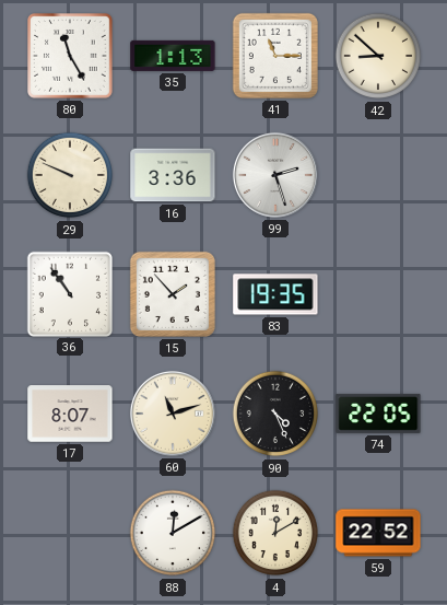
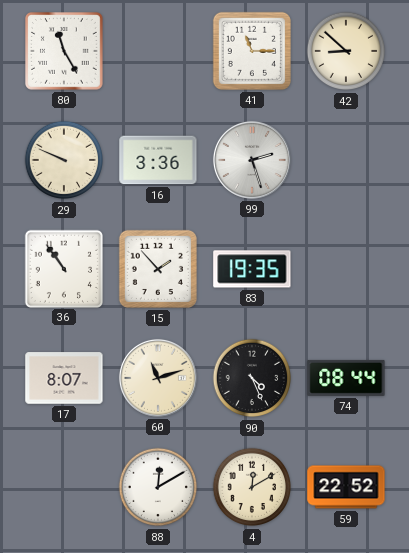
35: 1:13 -> none
74: 22:05 -> 08:44
